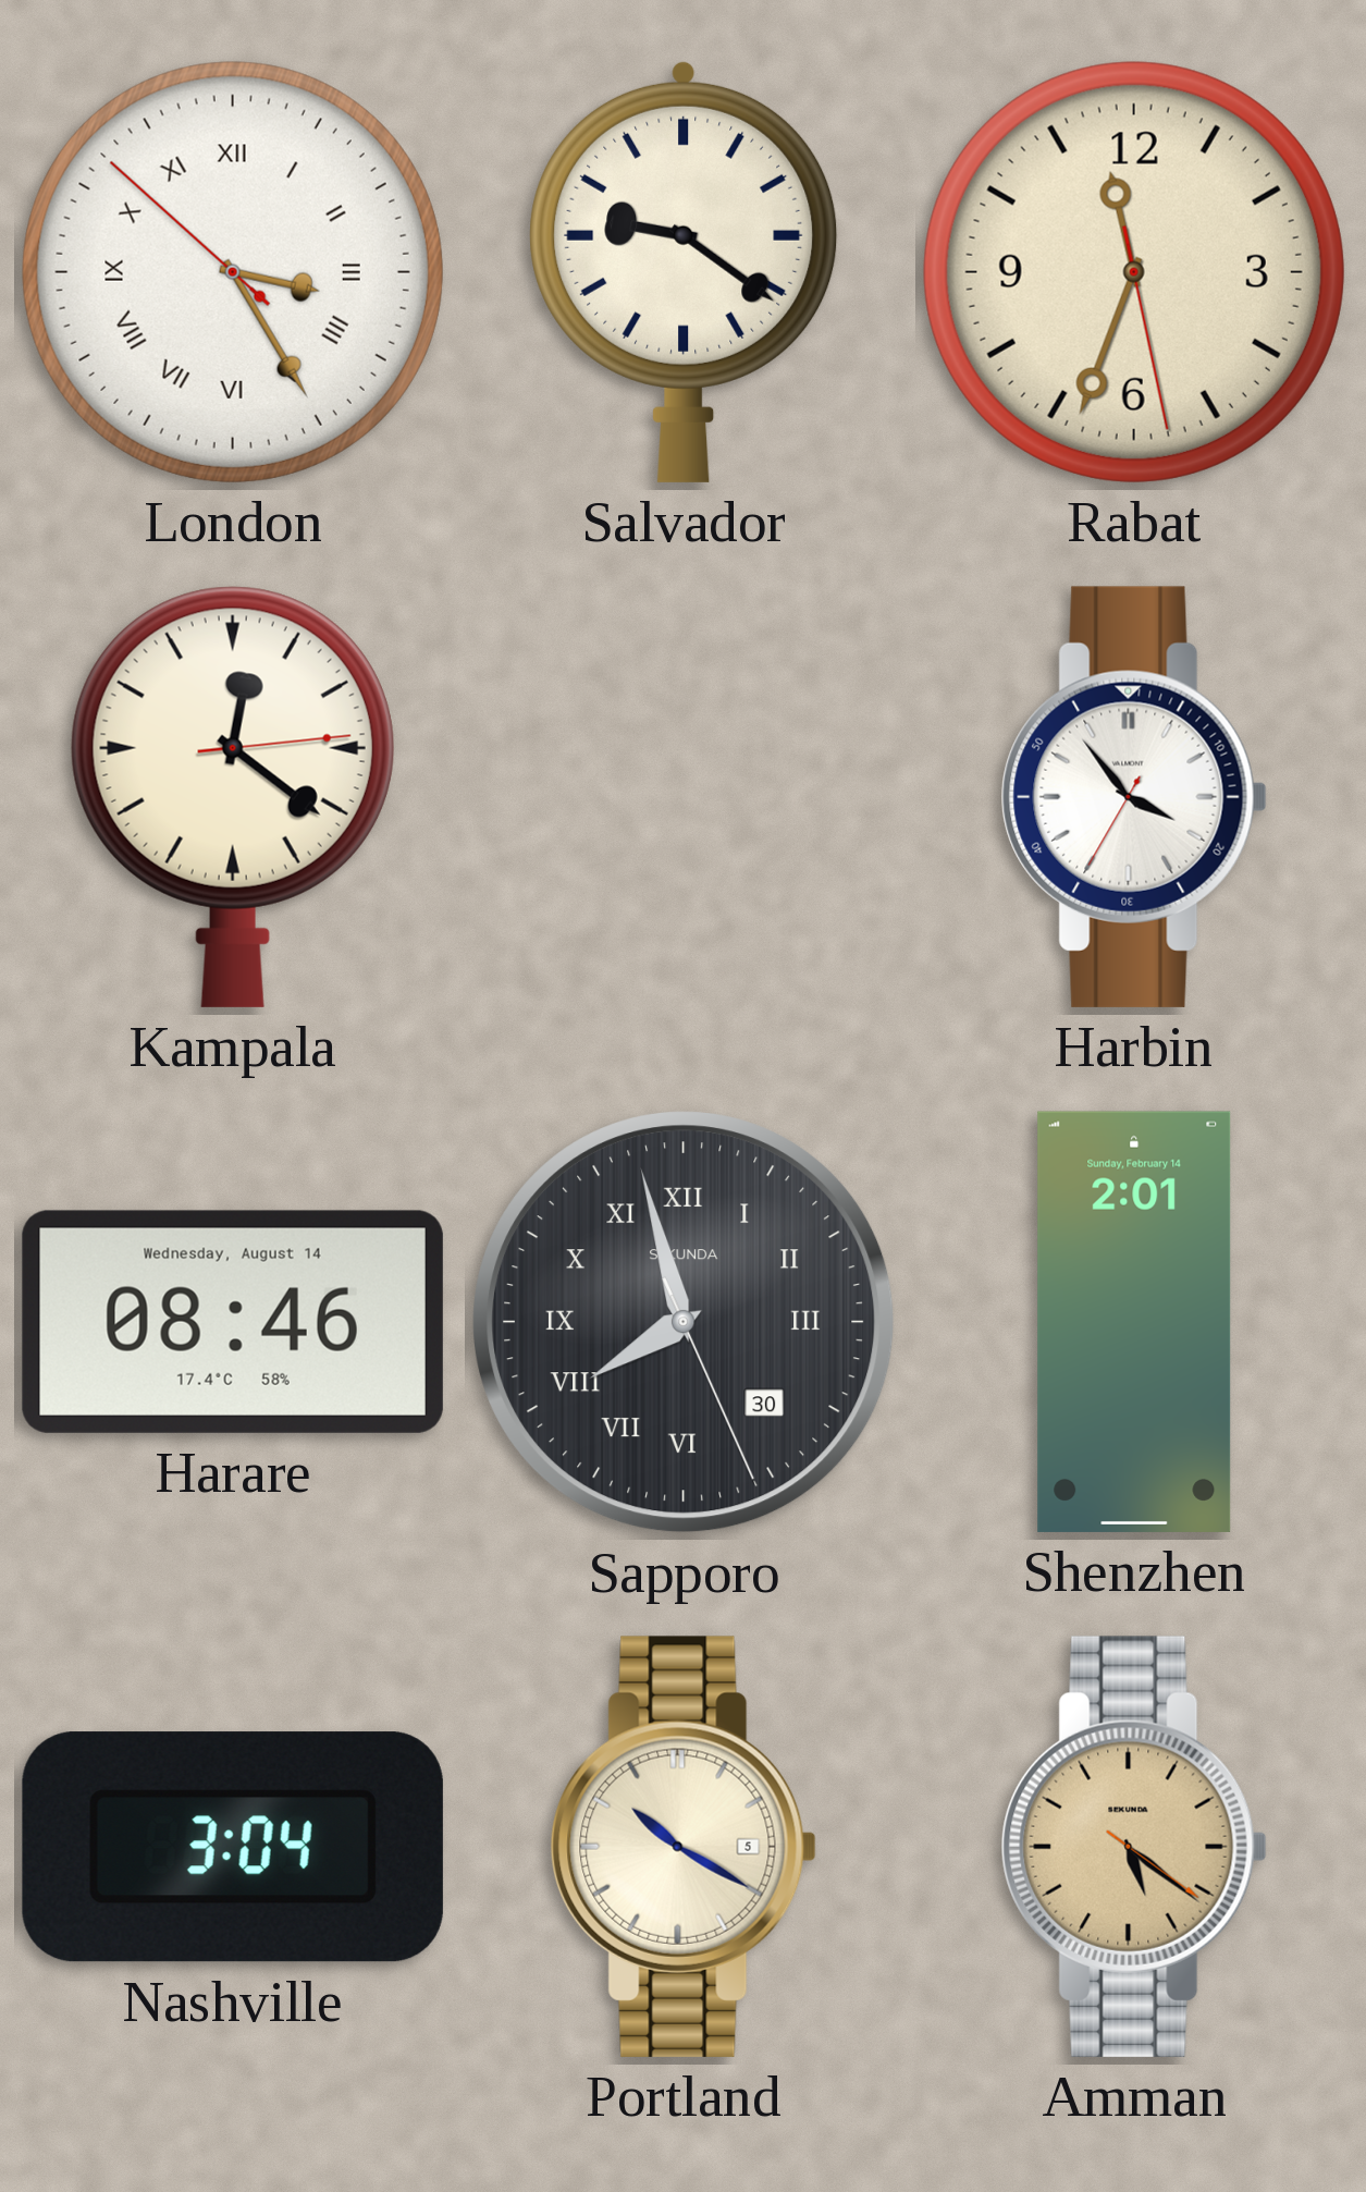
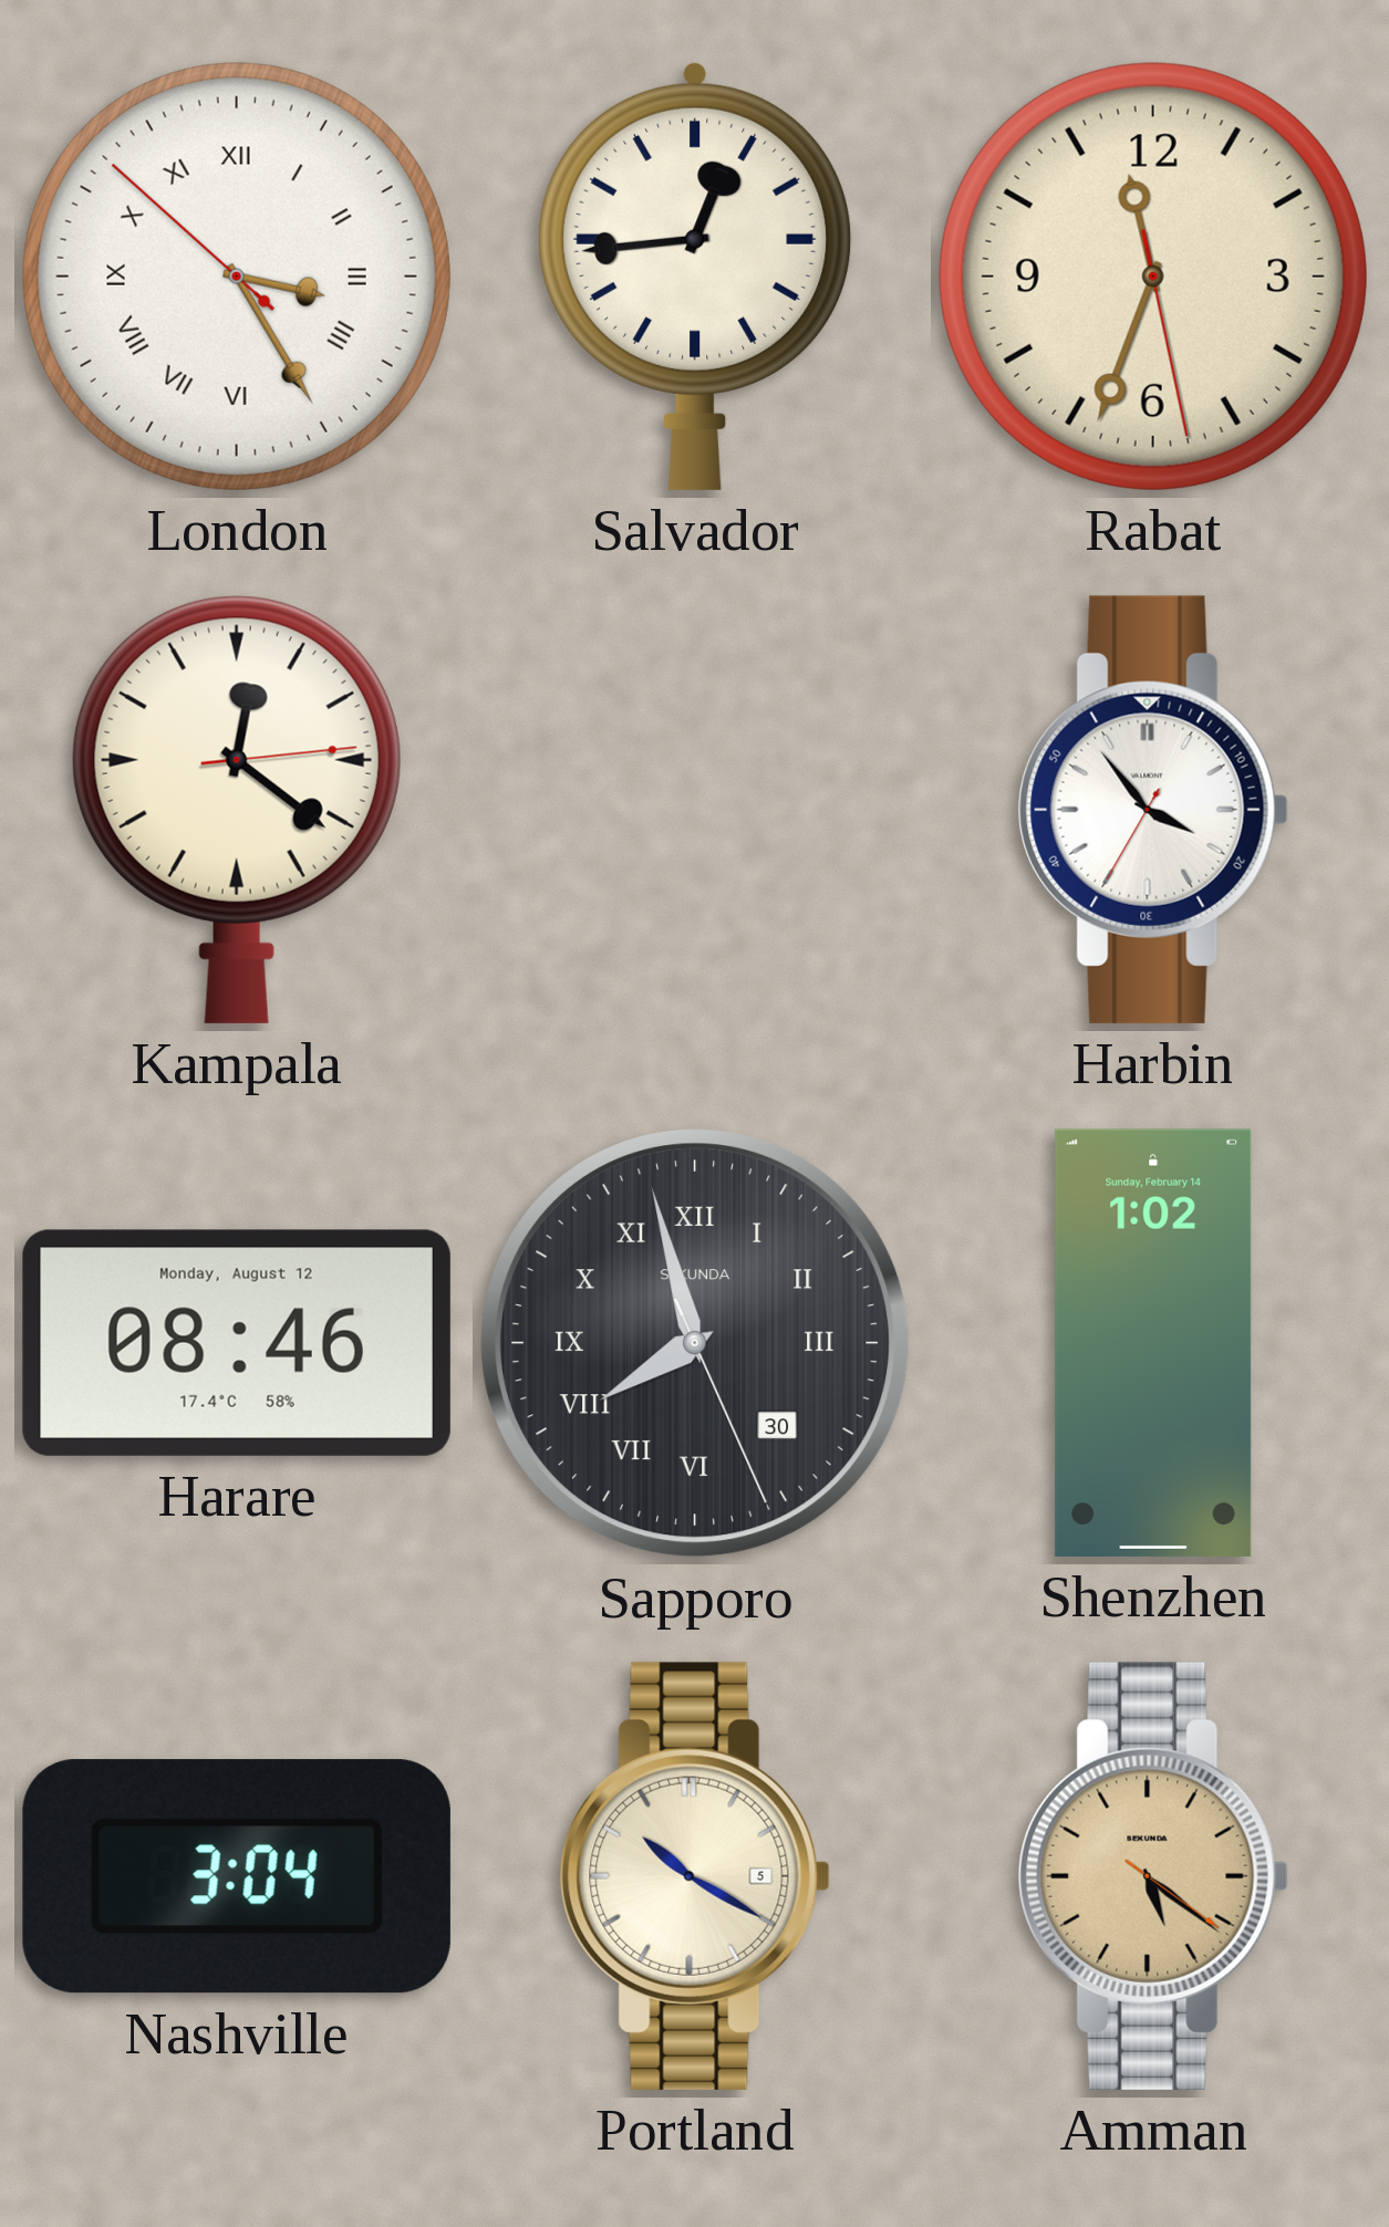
Salvador: 9:21 -> 12:44
Harare date: Wednesday, August 14 -> Monday, August 12
Shenzhen: 2:01 -> 1:02
